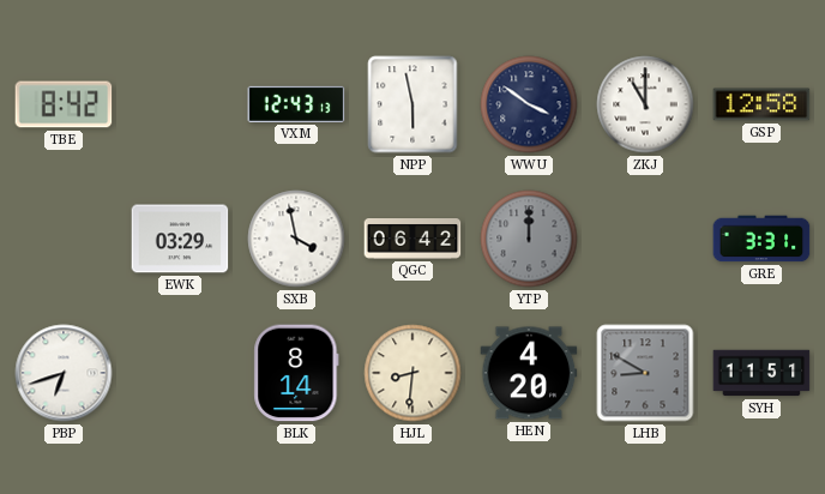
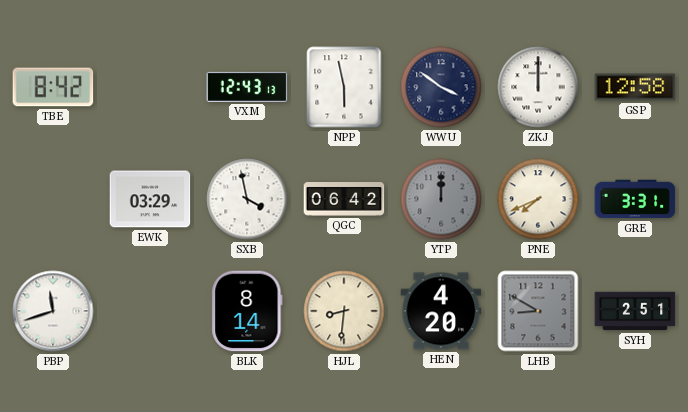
ZKJ: 11:00 -> 12:00
PNE: none -> 7:41
PBP: 6:42 -> 11:42
SYH: 11:51 -> 2:51
